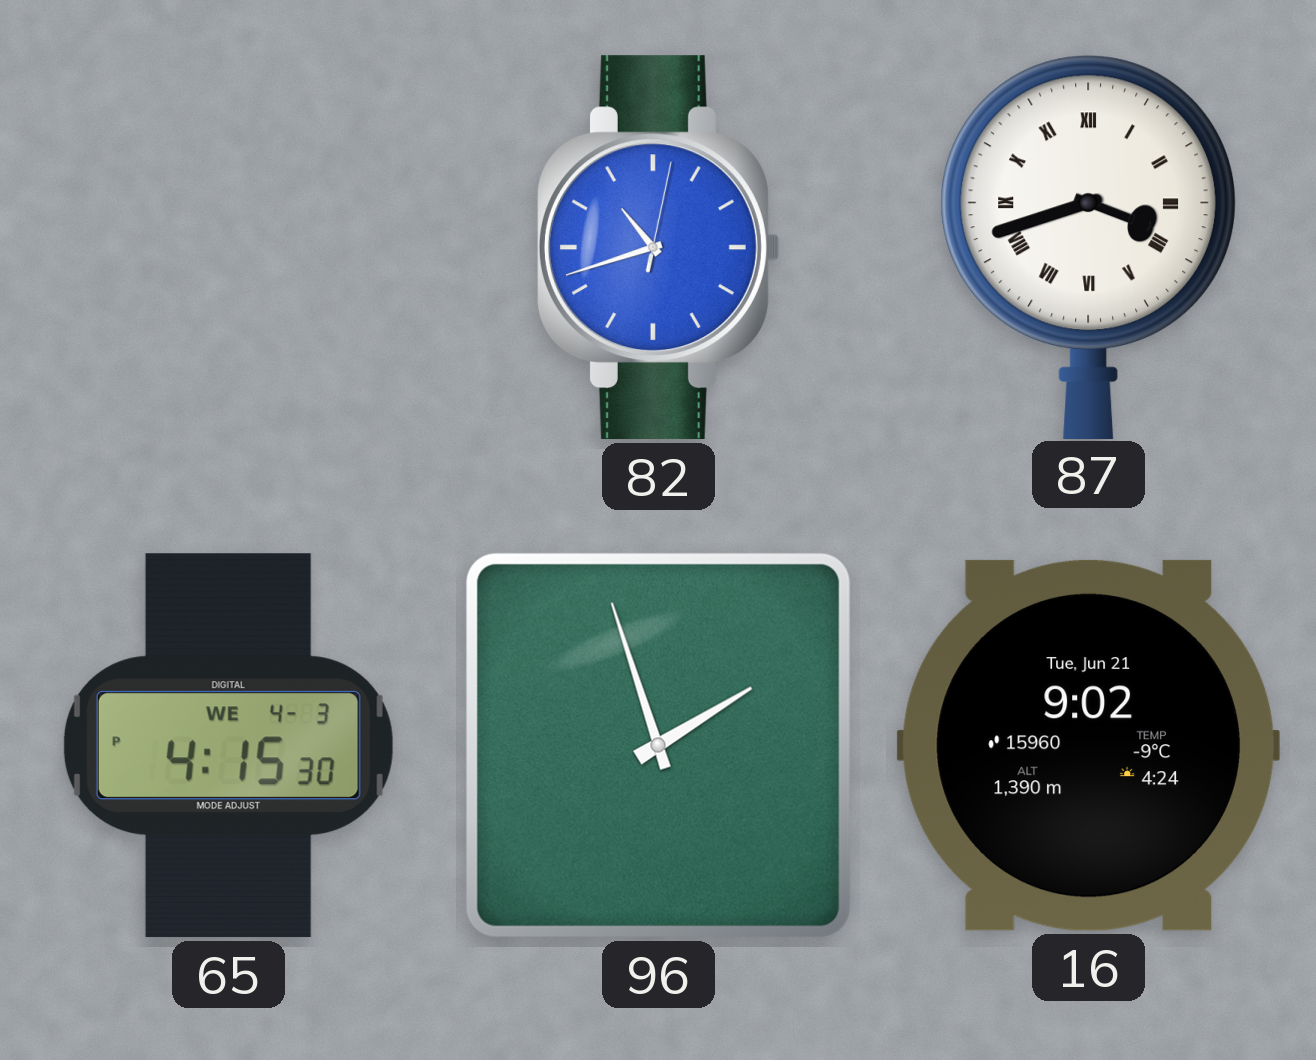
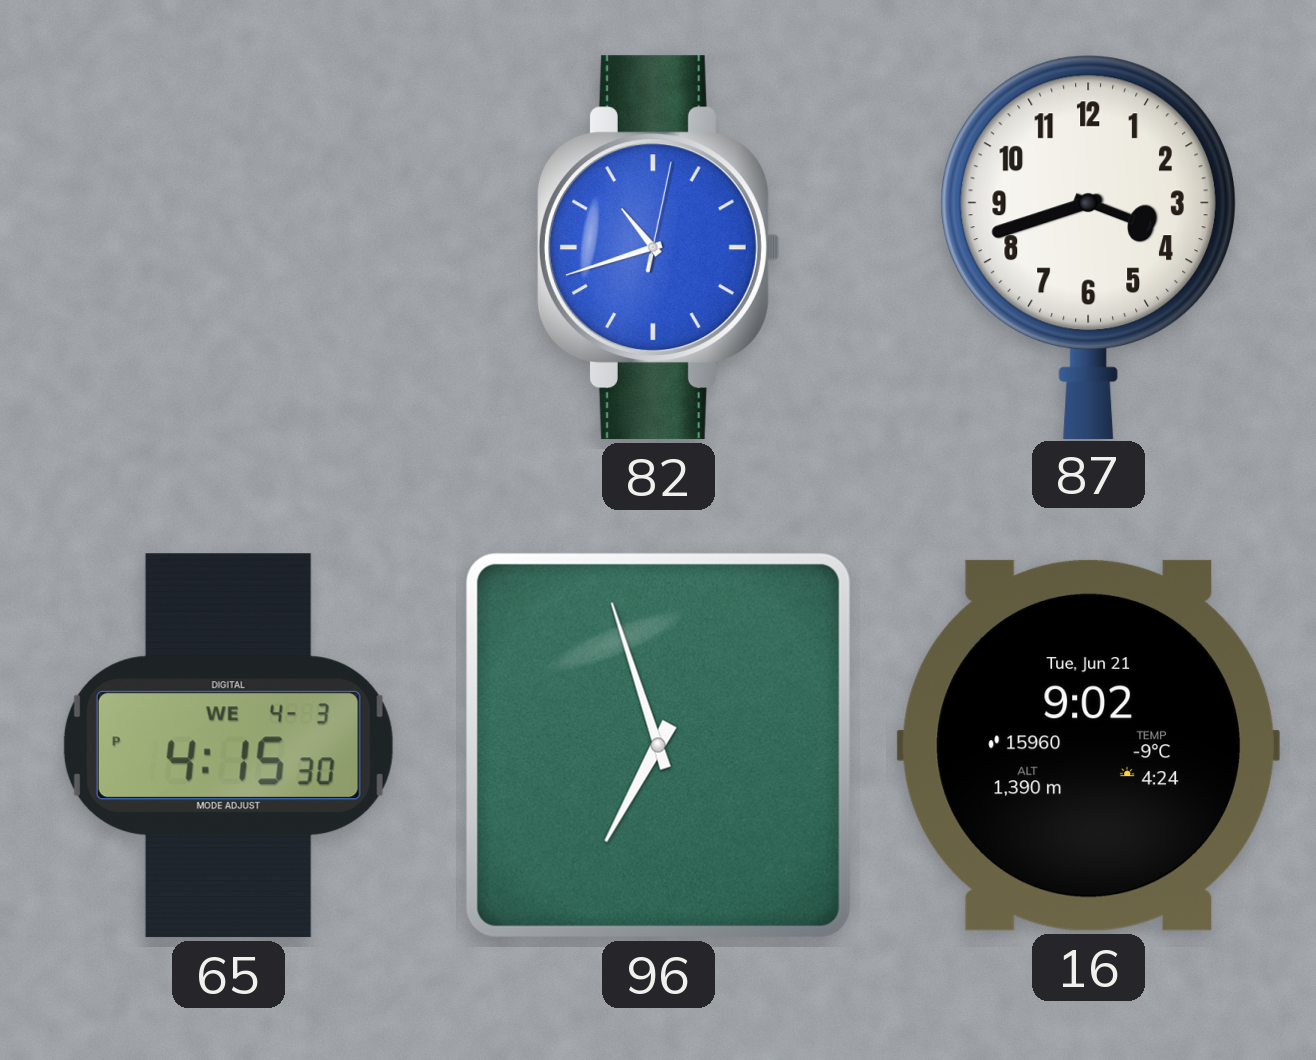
87 numerals: Roman -> Arabic
96: 1:57 -> 6:57
